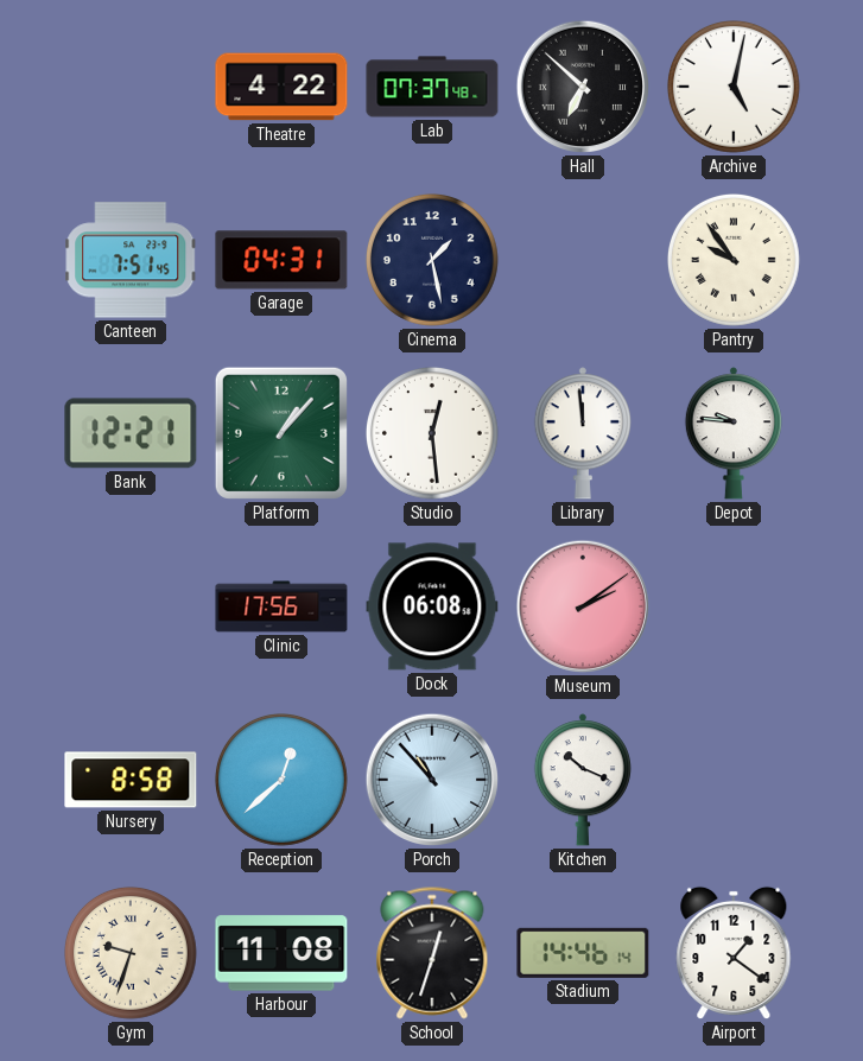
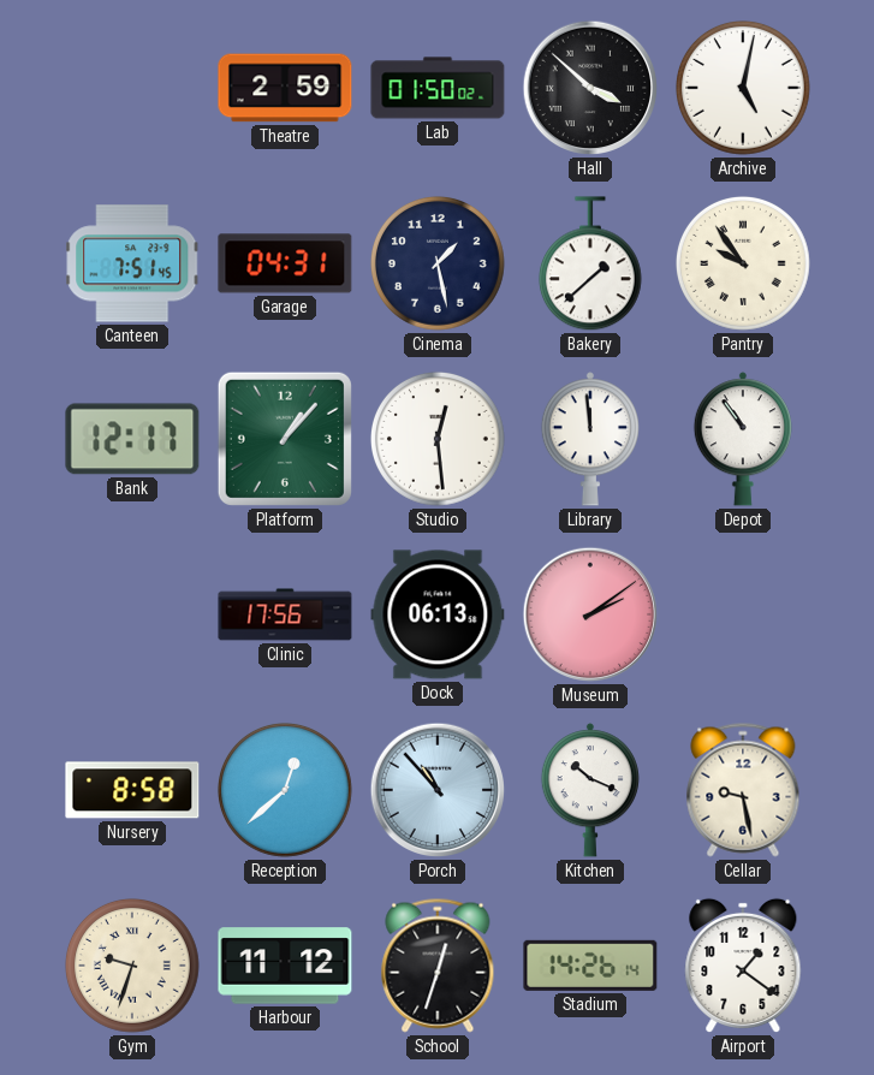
Theatre: 4:22 -> 2:59
Lab: 07:37 -> 01:50
Hall: 6:52 -> 3:52
Bakery: none -> 1:38
Bank: 12:21 -> 12:17
Depot: 9:46 -> 10:54
Dock: 06:08 -> 06:13
Cellar: none -> 9:28
Harbour: 11:08 -> 11:12
Stadium: 14:46 -> 14:26
